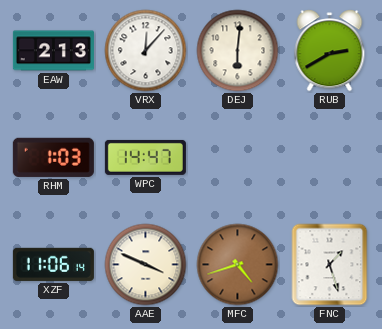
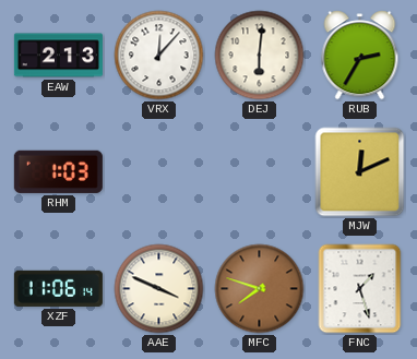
RUB: 2:40 -> 2:35
WPC: 14:47 -> none
MJW: none -> 12:11
MFC: 4:42 -> 7:48
